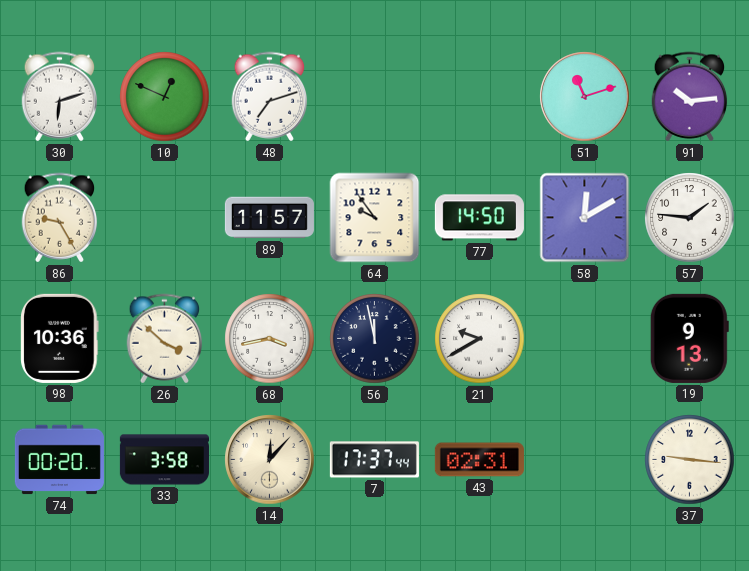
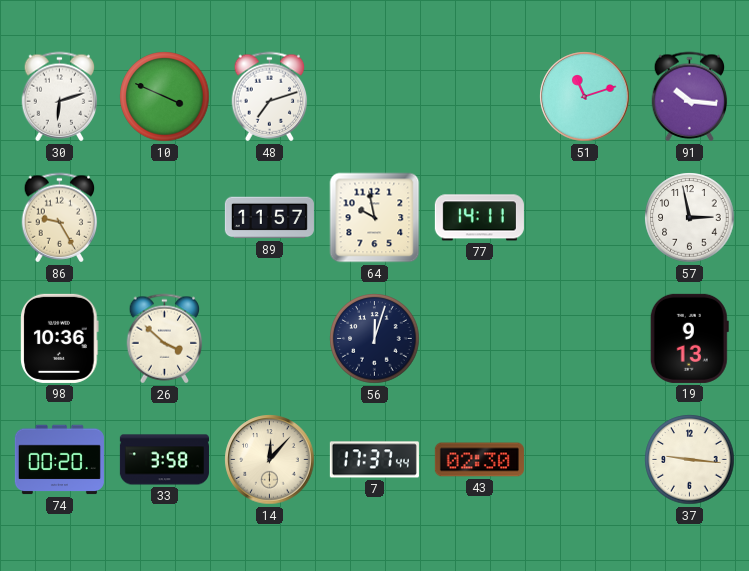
10: 12:49 -> 3:49
91: 10:14 -> 10:16
64: 9:54 -> 9:58
77: 14:50 -> 14:11
58: 12:10 -> none
57: 1:46 -> 2:58
68: 3:43 -> none
56: 11:58 -> 12:03
21: 9:40 -> none
43: 02:31 -> 02:30
